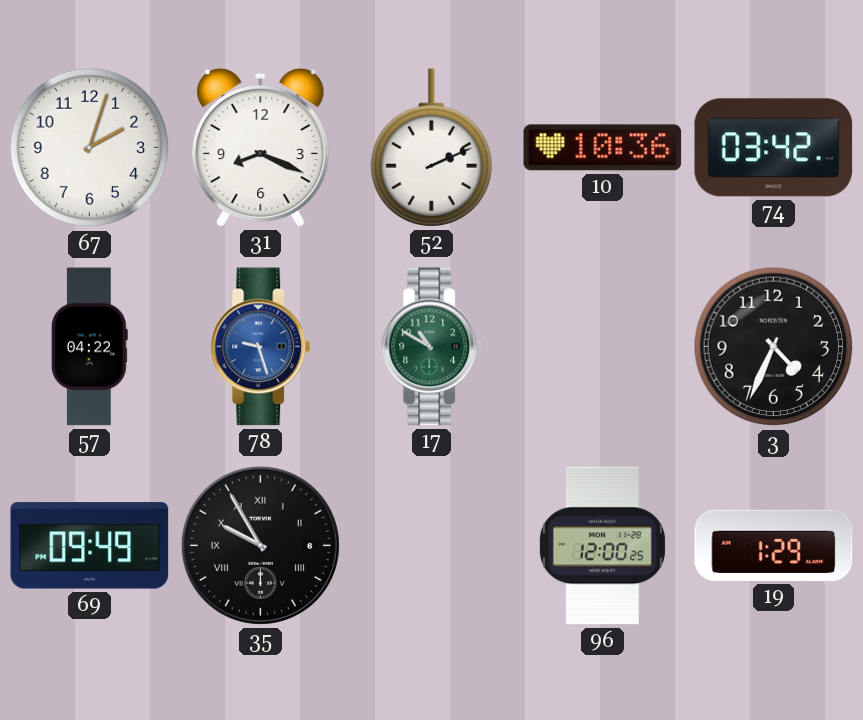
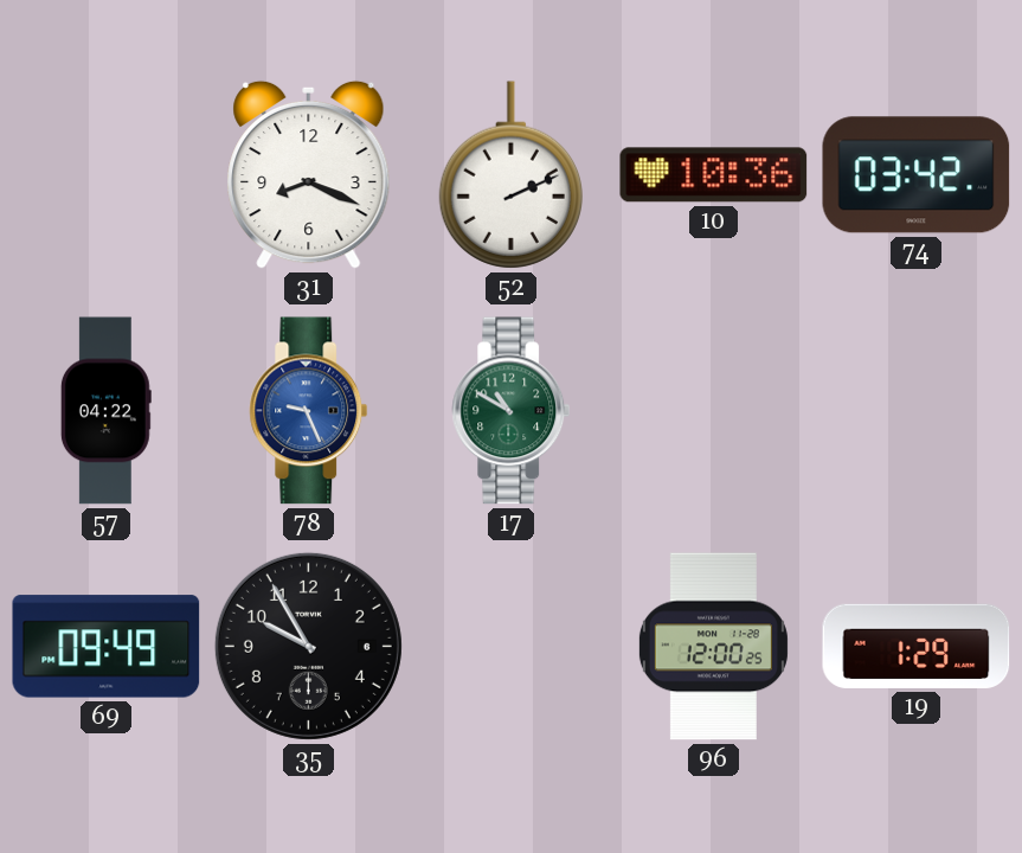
67: 2:03 -> none
78: 9:27 -> 9:26
3: 4:34 -> none
35 numerals: Roman -> Arabic
